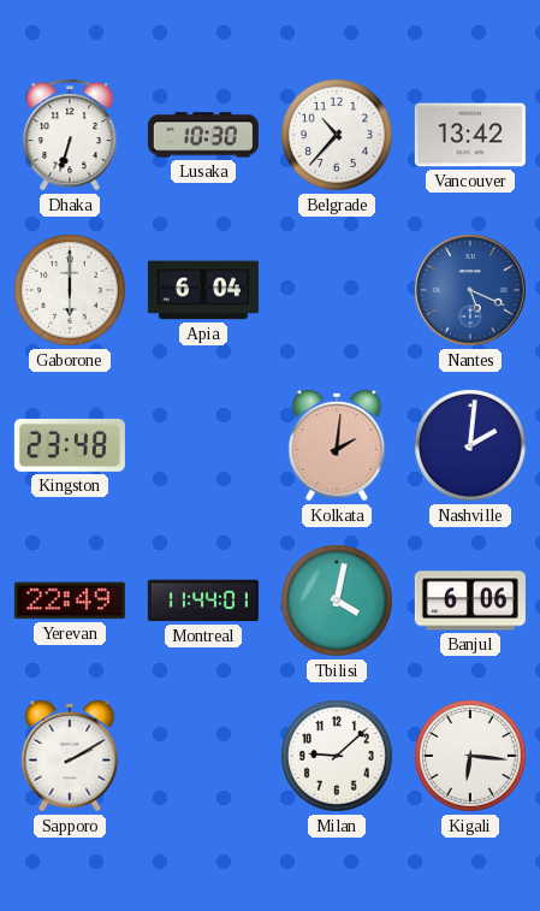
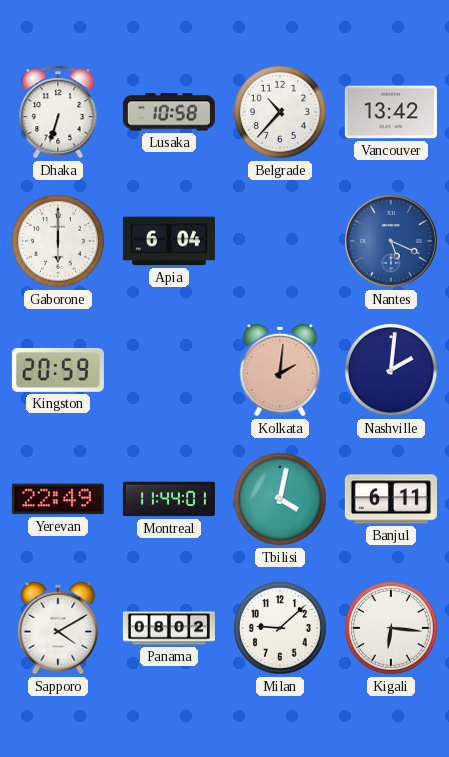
Lusaka: 10:30 -> 10:58
Kingston: 23:48 -> 20:59
Banjul: 6:06 -> 6:11
Sapporo: 2:10 -> 4:10
Panama: none -> 08:02
